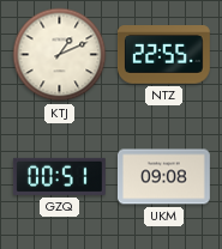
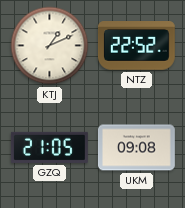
NTZ: 22:55 -> 22:52
GZQ: 00:51 -> 21:05
